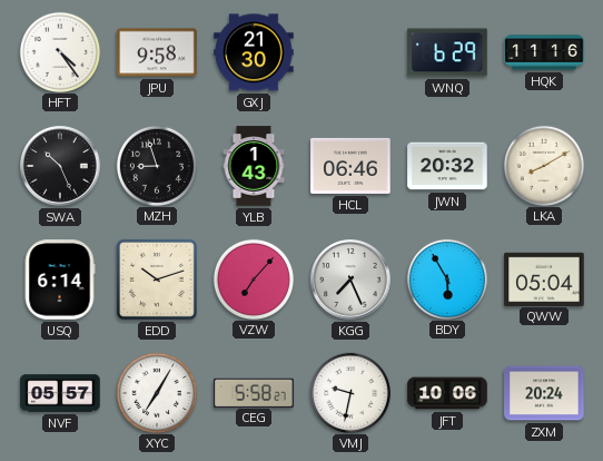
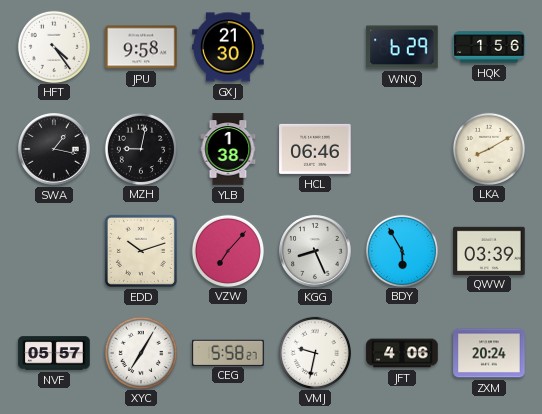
HQK: 11:16 -> 1:56
SWA: 10:26 -> 1:17
MZH: 8:57 -> 9:02
YLB: 1:43 -> 1:38
JWN: 20:32 -> none
USQ: 6:14 -> none
KGG: 7:26 -> 8:26
QWW: 05:04 -> 03:39
JFT: 10:06 -> 4:06
